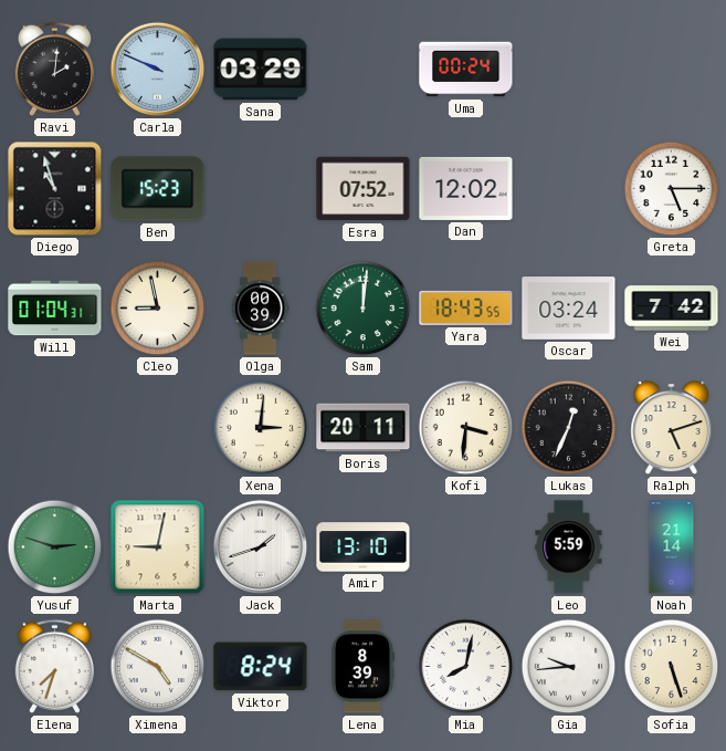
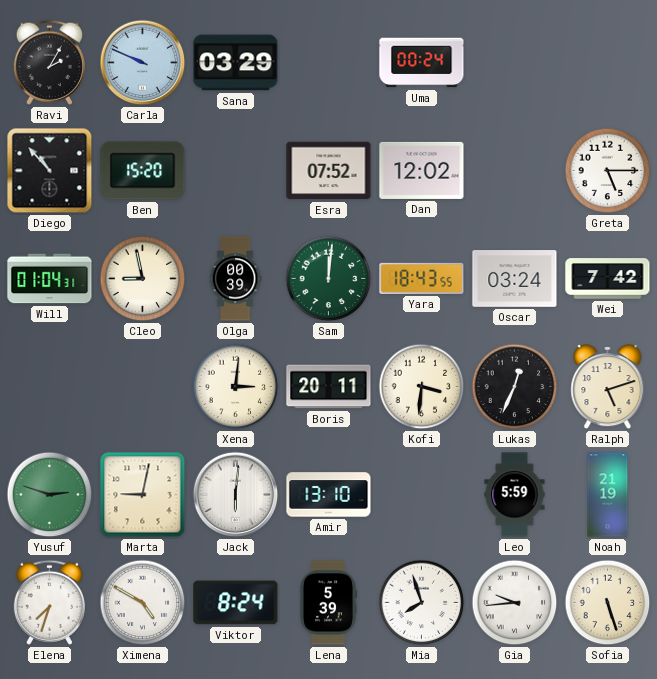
Ravi: 2:01 -> 2:05
Diego: 10:57 -> 10:53
Ben: 15:23 -> 15:20
Jack: 1:42 -> 6:01
Noah: 21:14 -> 21:19
Lena: 8:39 -> 5:39
Mia: 8:02 -> 7:57
